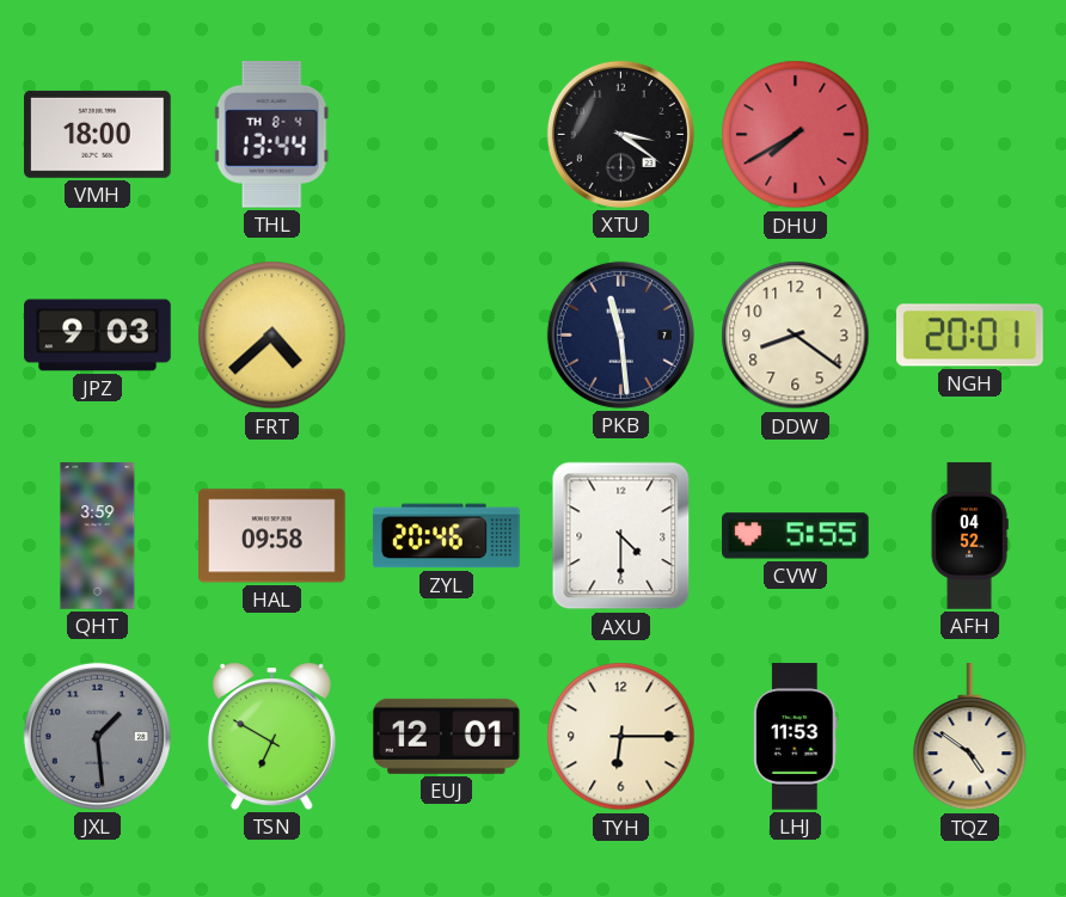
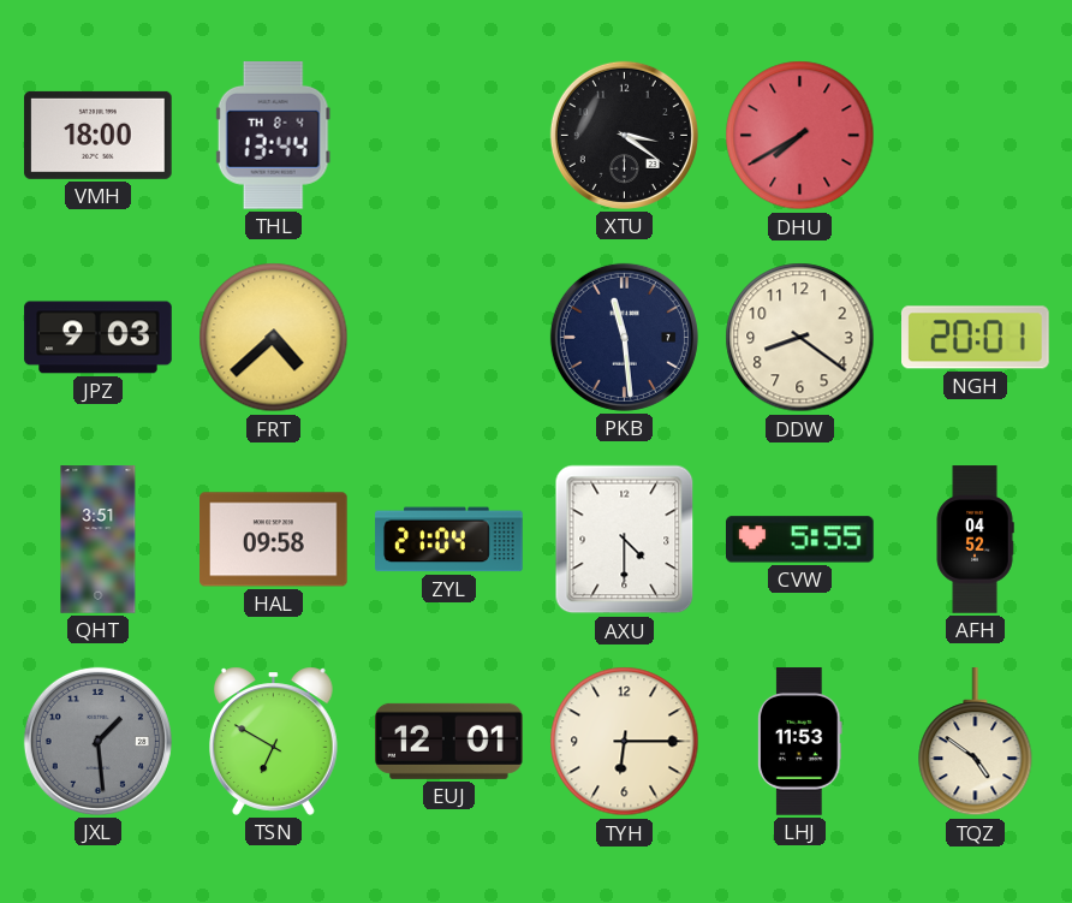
QHT: 3:59 -> 3:51
ZYL: 20:46 -> 21:04
